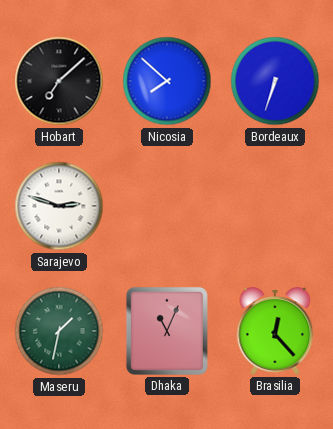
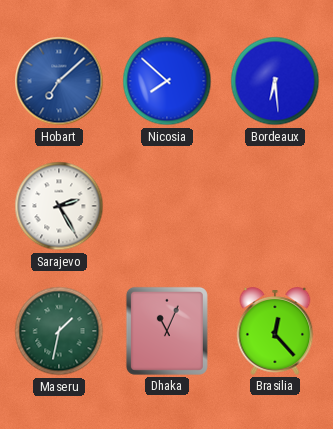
Hobart dial: black -> blue
Bordeaux: 6:33 -> 6:29
Sarajevo: 2:48 -> 2:25
